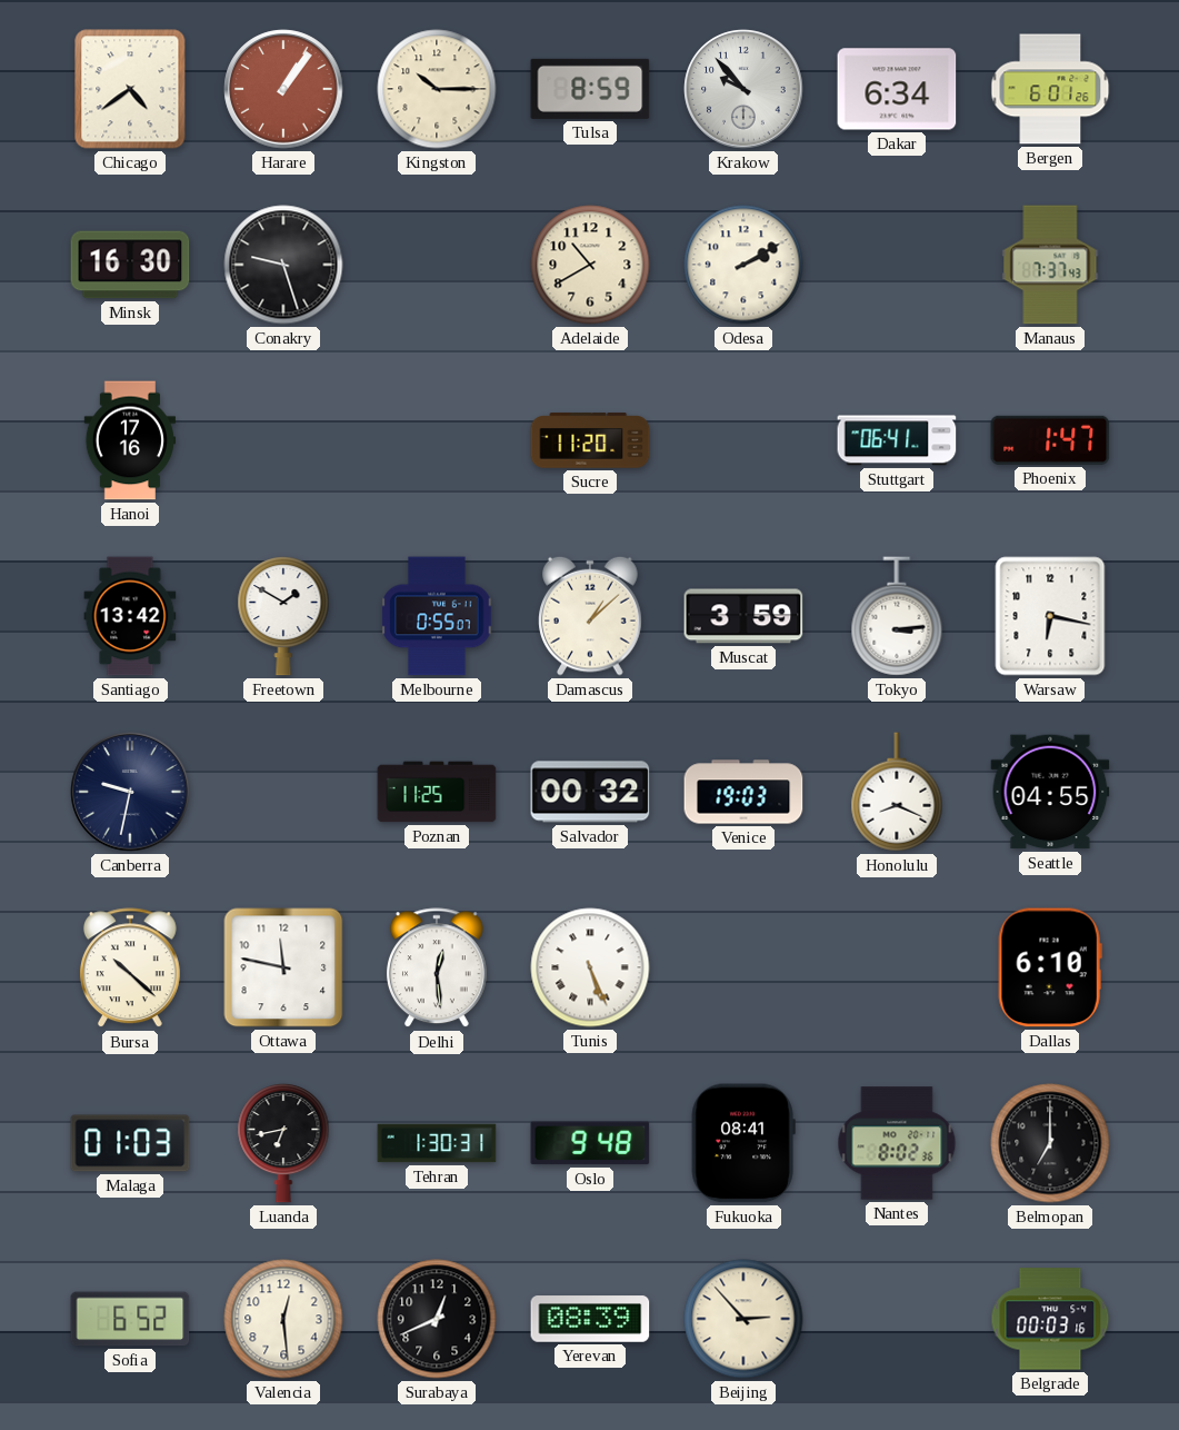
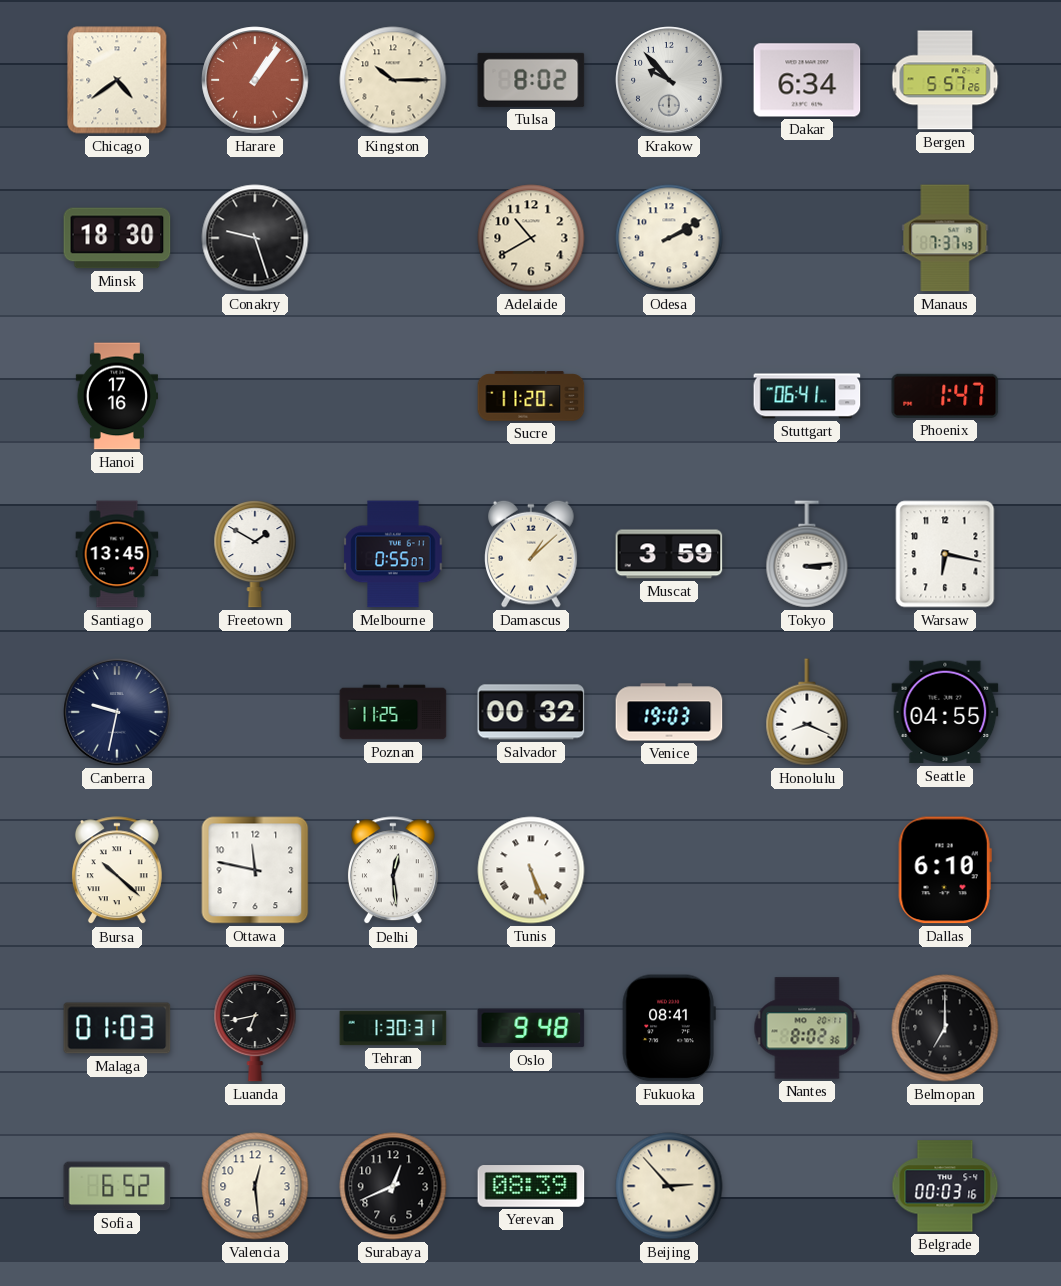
Tulsa: 8:59 -> 8:02
Bergen: 6:01 -> 5:57
Minsk: 16:30 -> 18:30
Santiago: 13:42 -> 13:45
